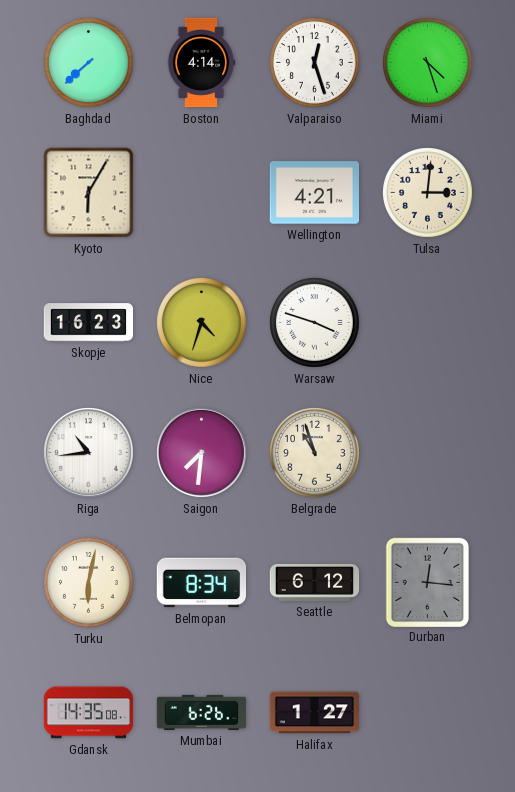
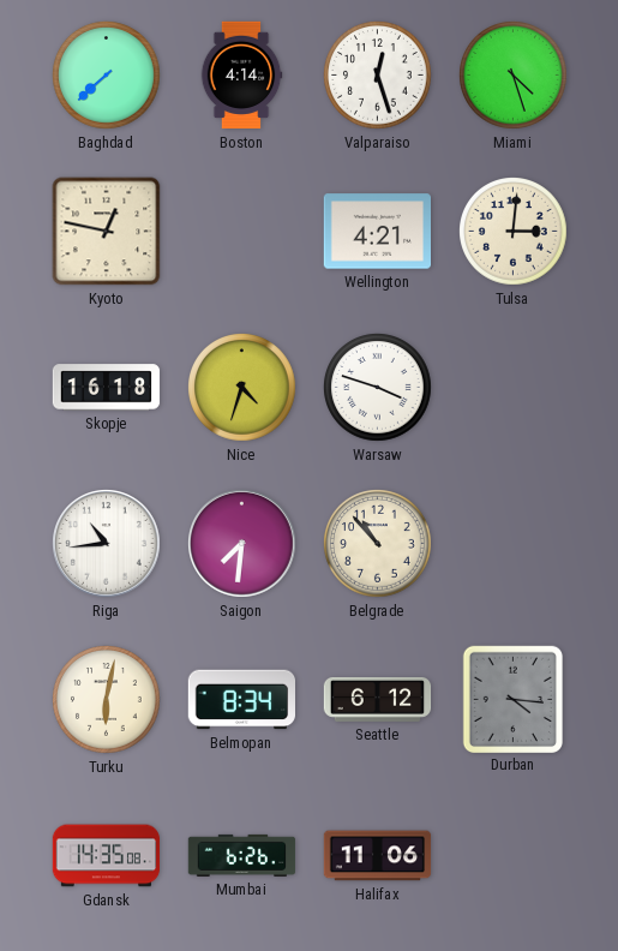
Kyoto: 6:05 -> 12:47
Skopje: 16:23 -> 16:18
Belgrade: 10:57 -> 10:53
Durban: 12:16 -> 4:16
Halifax: 1:27 -> 11:06
